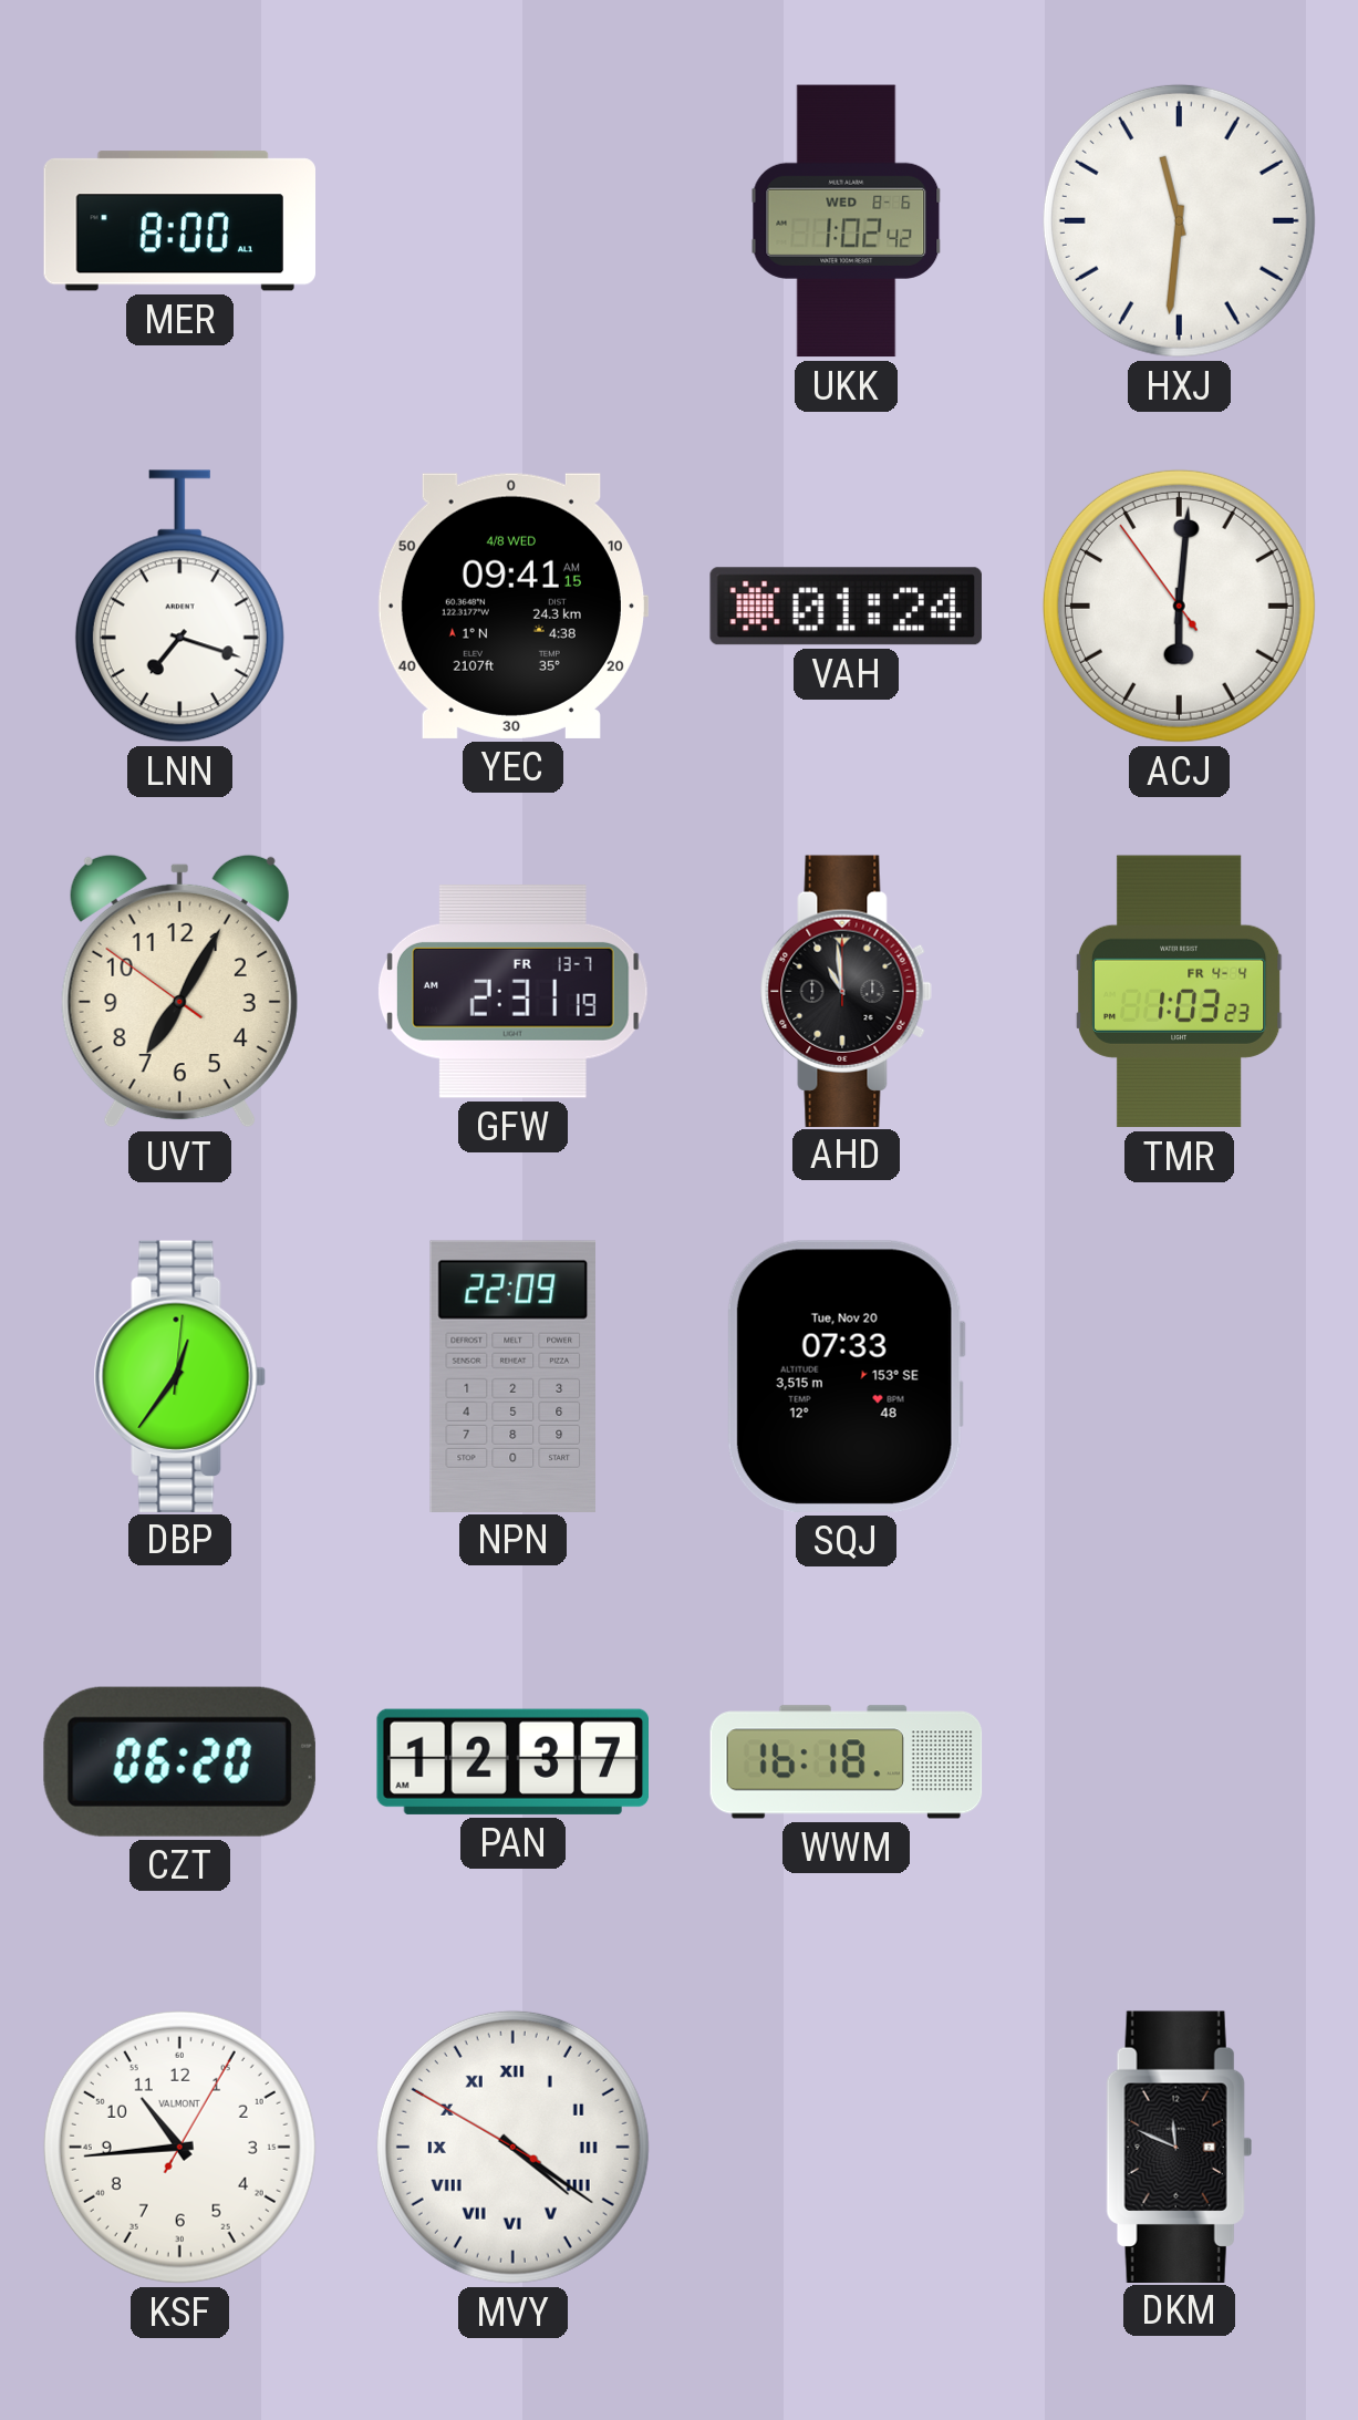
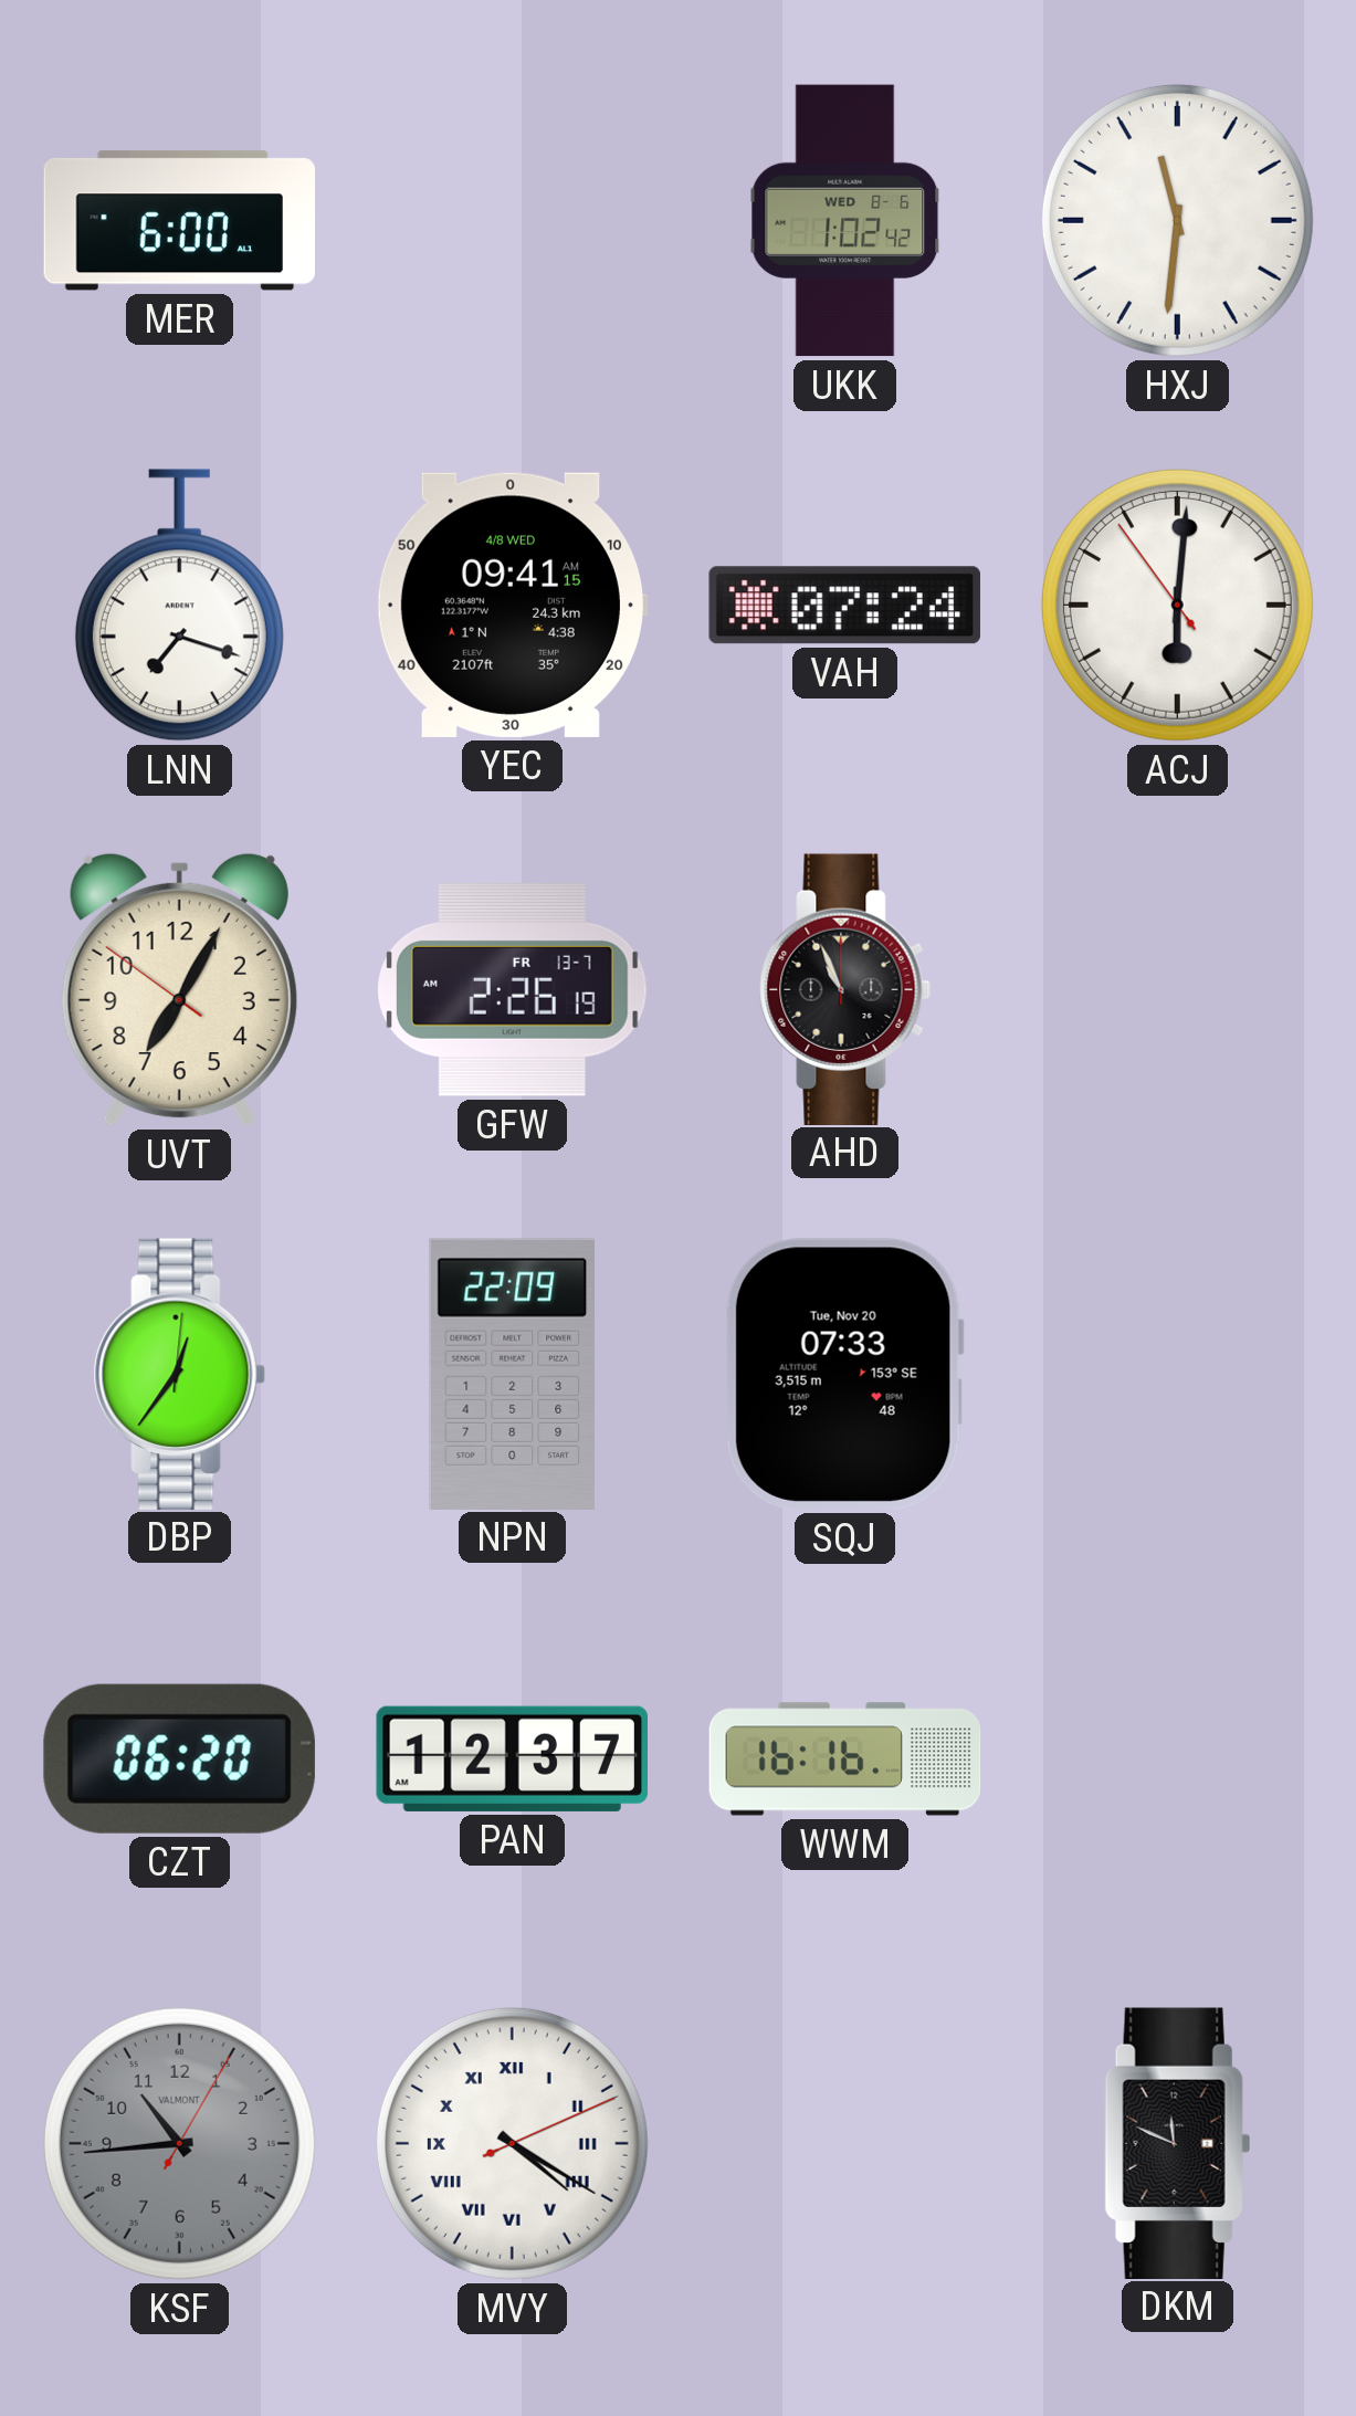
MER: 8:00 -> 6:00
VAH: 01:24 -> 07:24
GFW: 2:31 -> 2:26
AHD: 10:59 -> 10:56
TMR: 1:03 -> none
WWM: 16:18 -> 16:16
KSF dial: white -> grey
MVY: 4:20:50 -> 4:20:11
